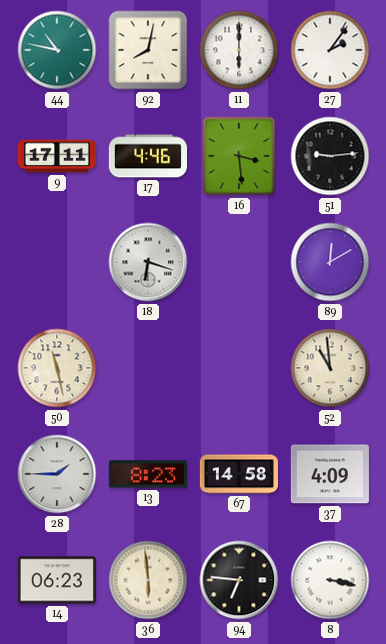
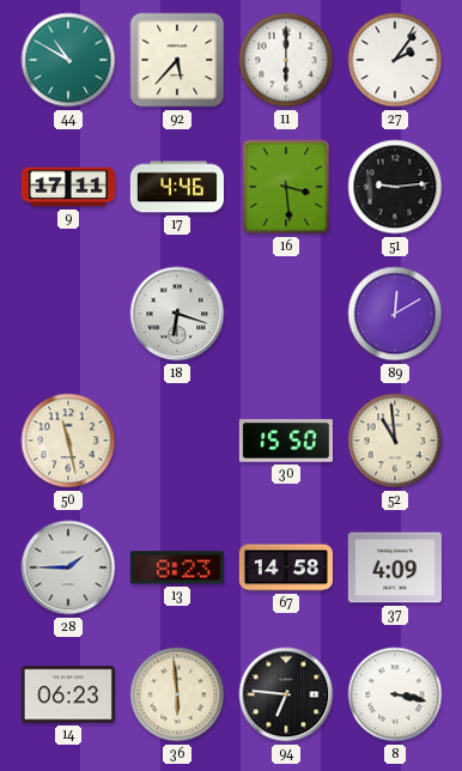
44: 10:47 -> 10:50
92: 8:02 -> 5:37
30: none -> 15:50
